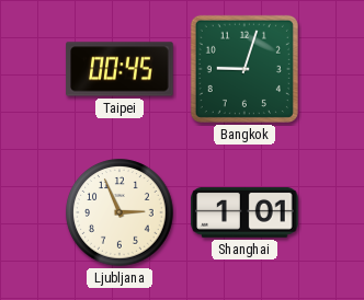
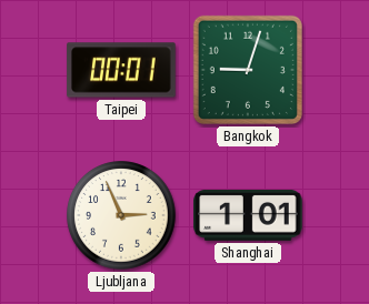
Taipei: 00:45 -> 00:01
